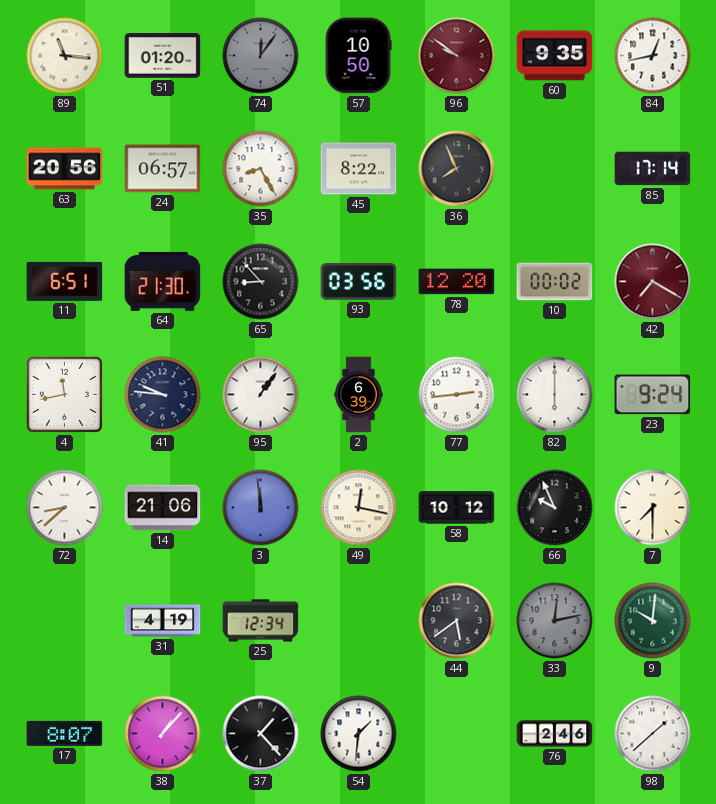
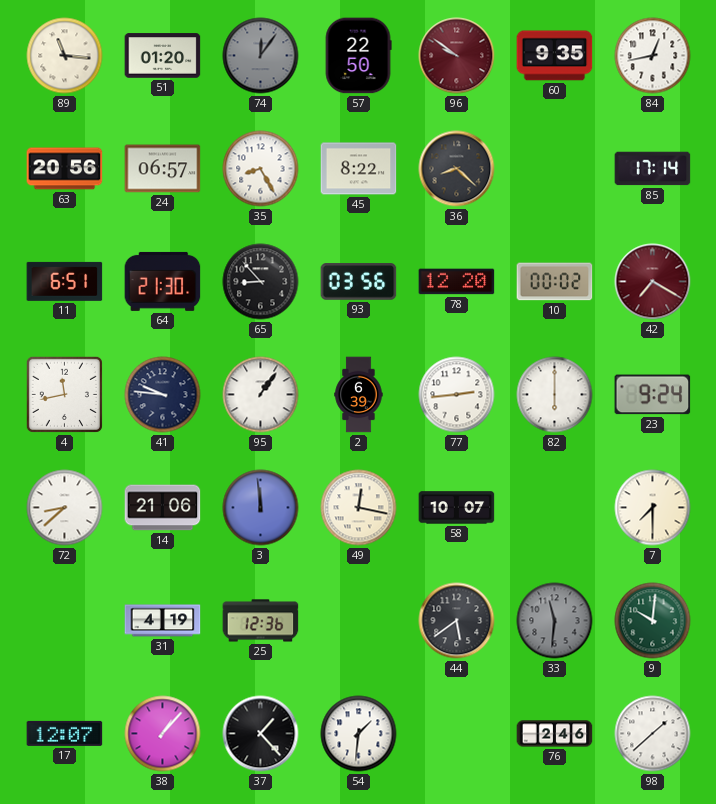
57: 10:50 -> 22:50
36: 7:56 -> 8:22
58: 10:12 -> 10:07
66: 9:56 -> none
25: 12:34 -> 12:36
33: 12:13 -> 11:31
17: 8:07 -> 12:07
